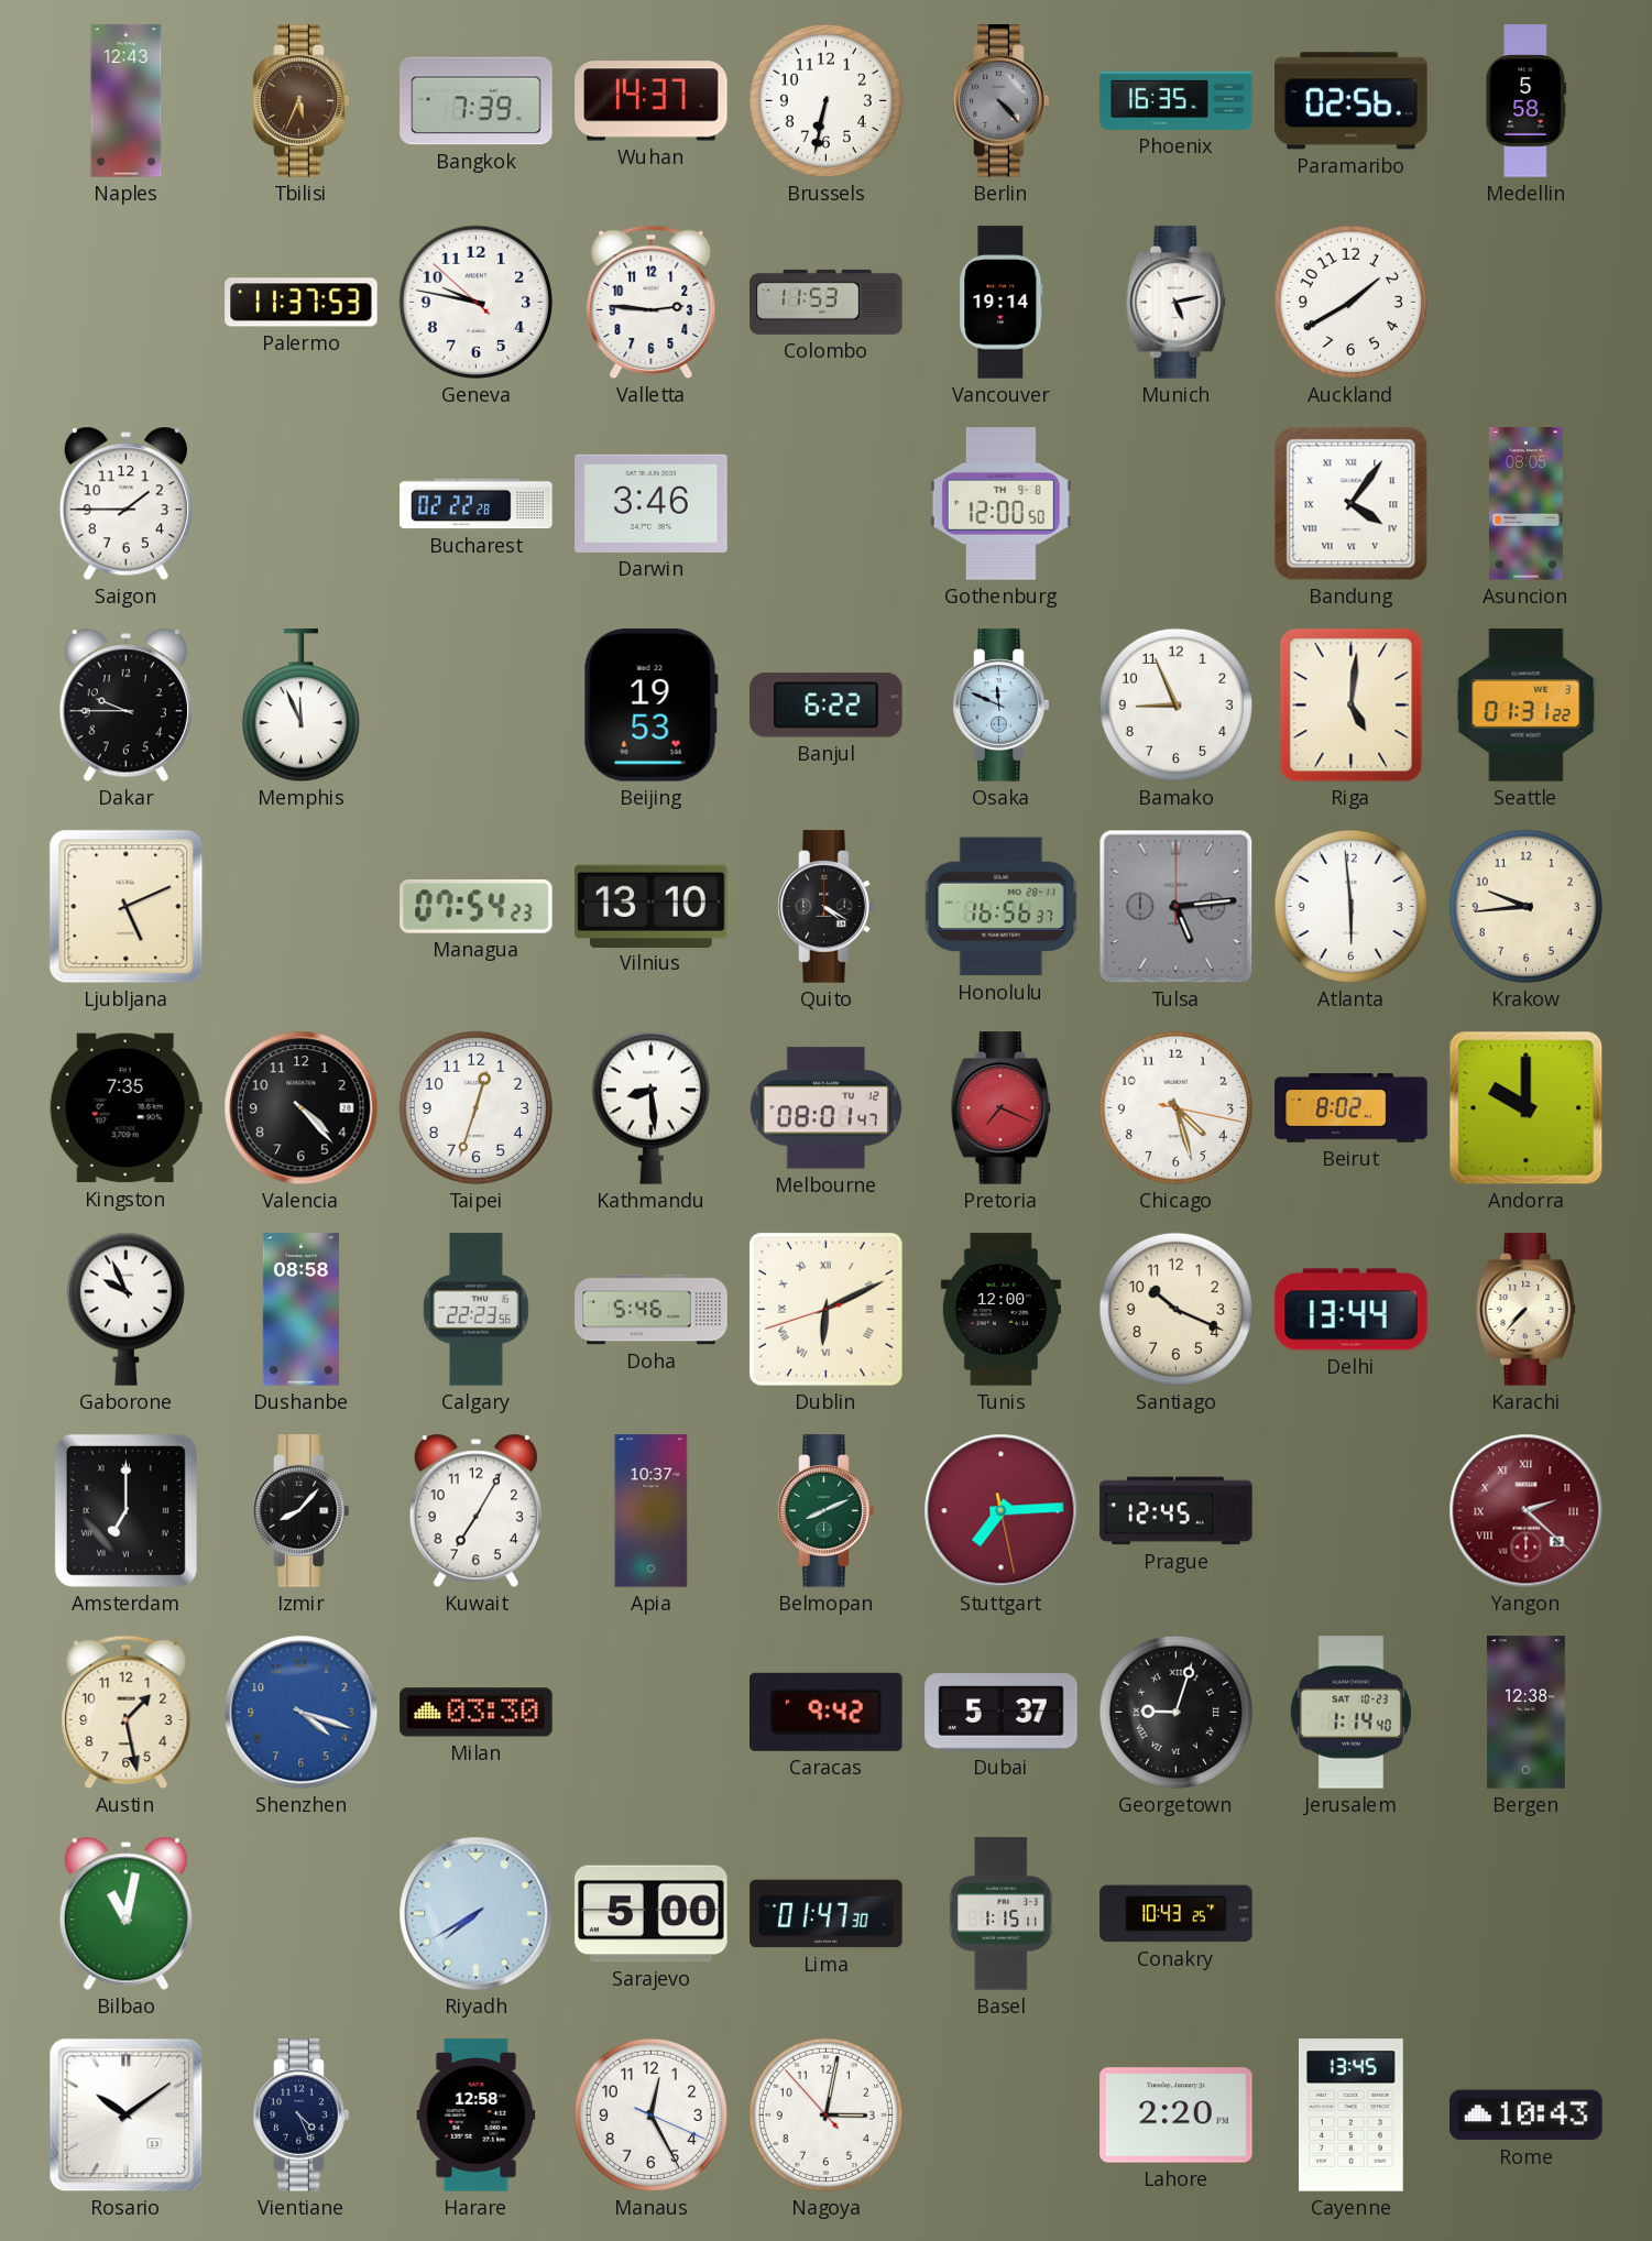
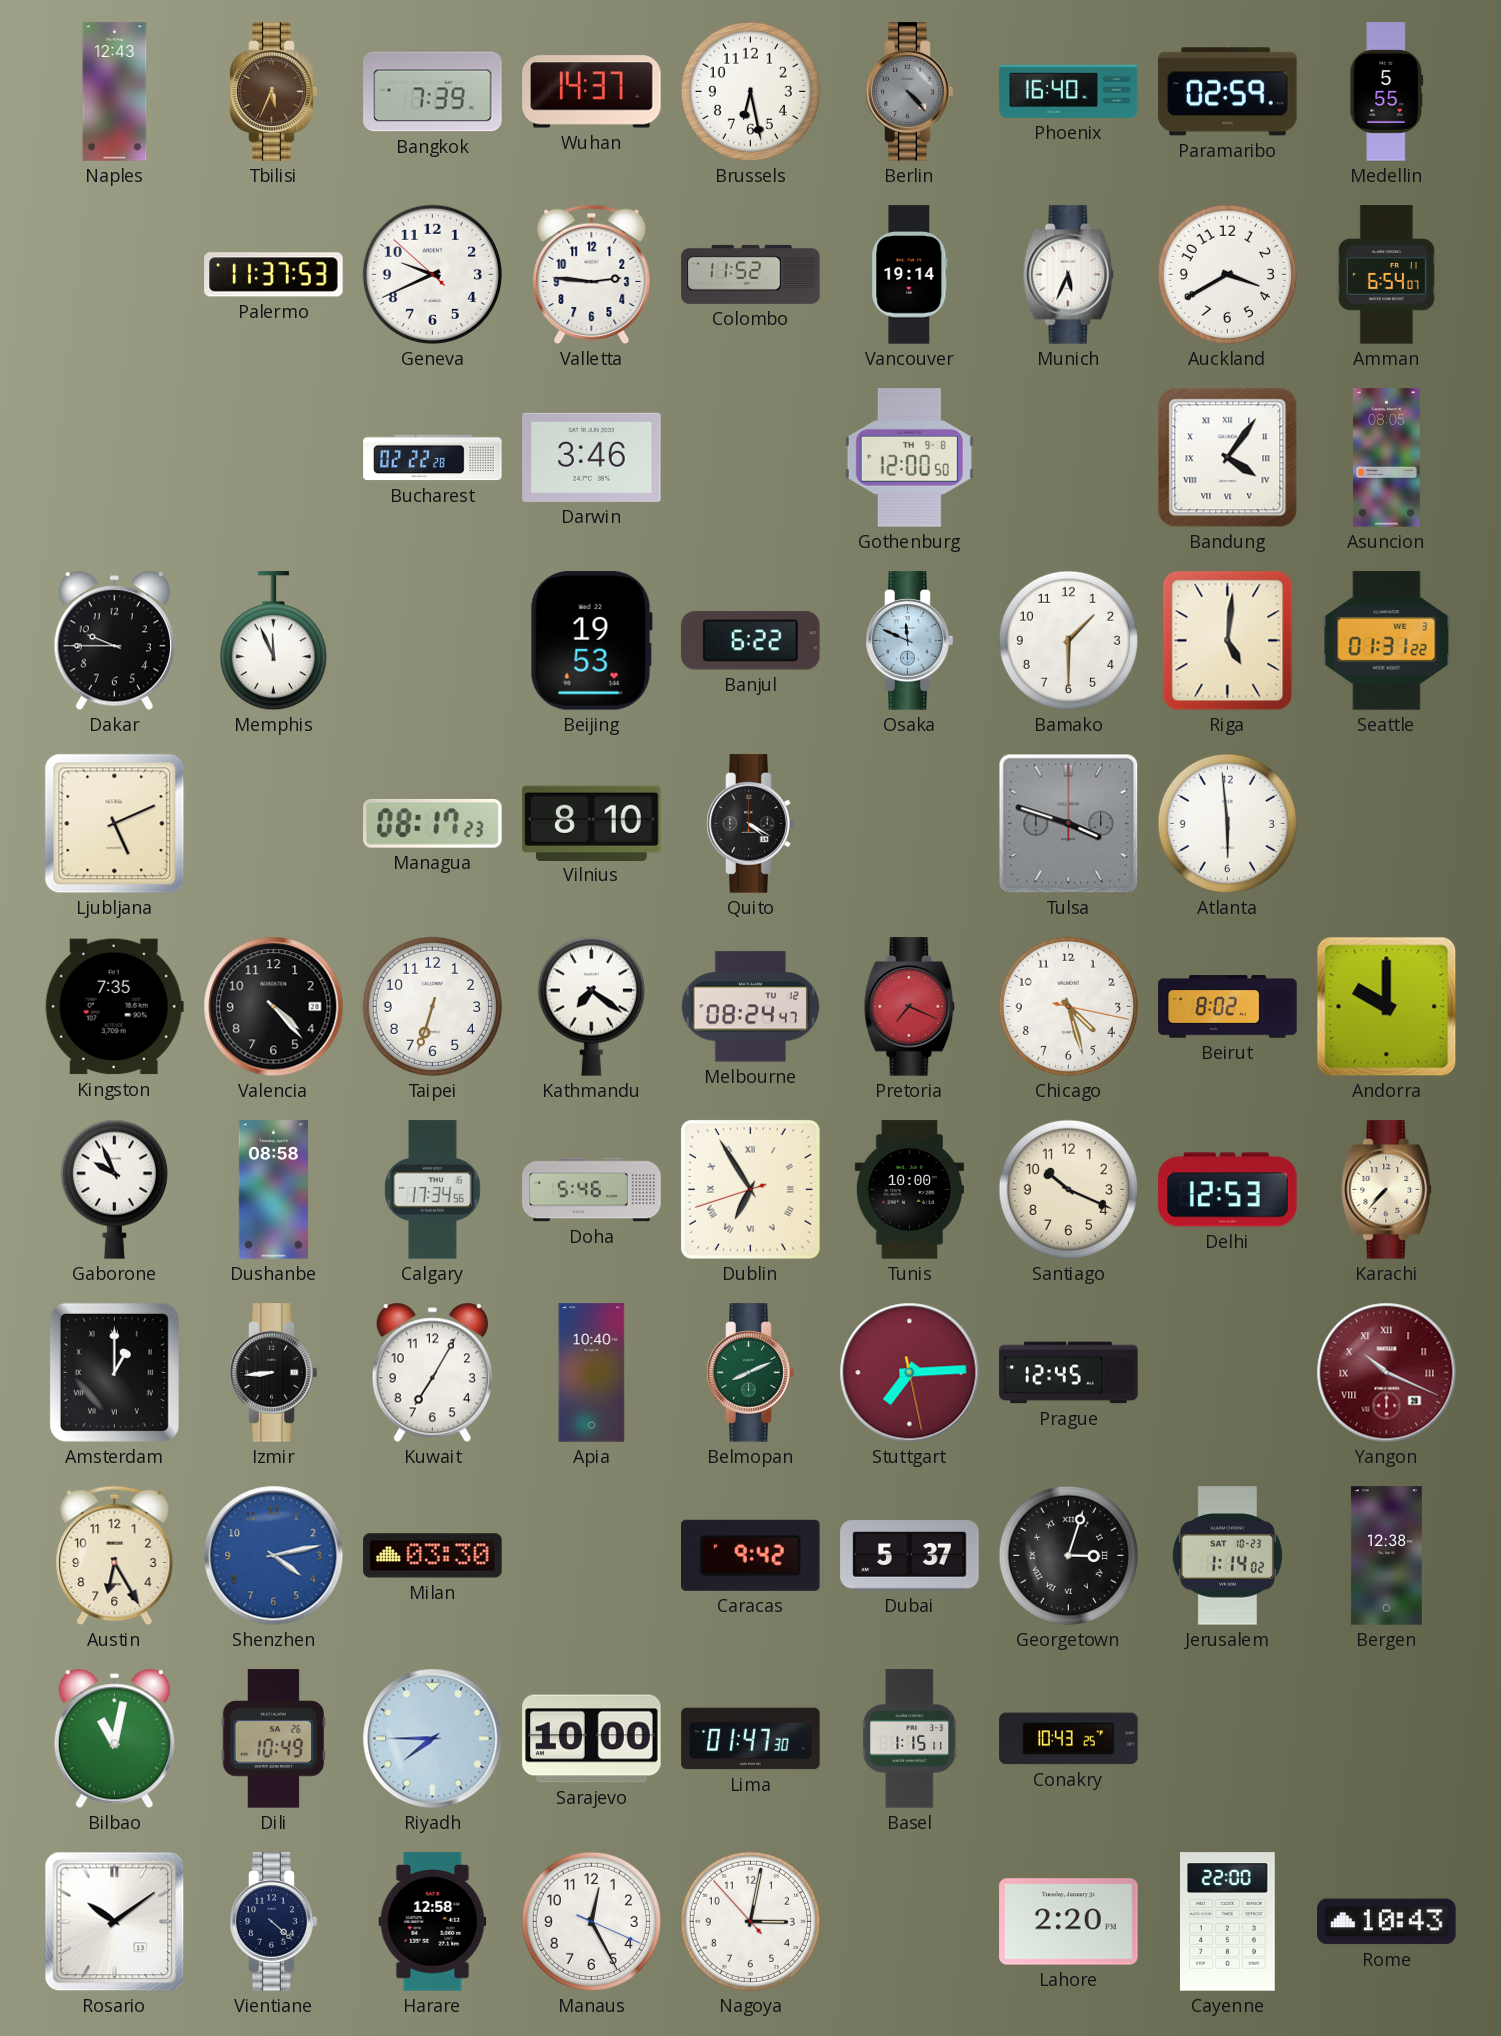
Brussels: 6:32 -> 6:28
Phoenix: 16:35 -> 16:40
Paramaribo: 02:56 -> 02:59
Medellin: 5:58 -> 5:55
Geneva: 9:46 -> 9:40
Colombo: 11:53 -> 11:52
Munich: 5:13 -> 5:34
Auckland: 1:40 -> 3:40
Amman: none -> 6:54
Saigon: 1:45 -> none
Bamako: 8:56 -> 1:30
Managua: 07:54 -> 08:17
Vilnius: 13:10 -> 8:10
Honolulu: 16:56 -> none
Tulsa: 5:14 -> 3:48
Krakow: 9:44 -> none
Taipei: 12:33 -> 6:33
Kathmandu: 8:29 -> 7:21
Melbourne: 08:01 -> 08:24
Calgary: 22:23 -> 17:34
Dublin: 6:10 -> 6:54
Tunis: 12:00 -> 10:00
Delhi: 13:44 -> 12:53
Amsterdam: 7:00 -> 1:00
Izmir: 8:07 -> 8:44
Apia: 10:37 -> 10:40
Yangon: 2:22 -> 10:19
Austin: 1:28 -> 6:25
Shenzhen: 4:18 -> 4:13
Georgetown: 9:03 -> 3:03
Jerusalem: 1:14:40 -> 1:14:02
Dili: none -> 10:49
Riyadh: 7:40 -> 7:45
Sarajevo: 5:00 -> 10:00
Vientiane: 4:26 -> 4:22
Cayenne: 13:45 -> 22:00
